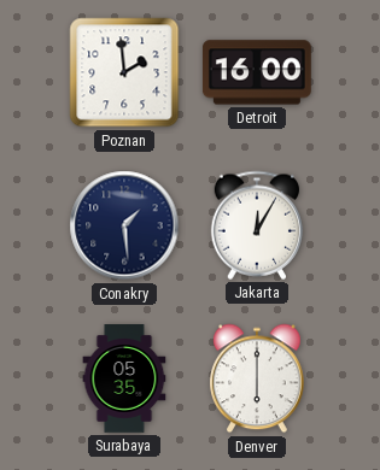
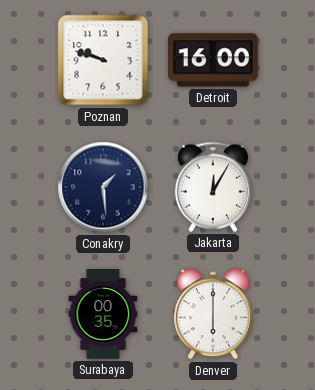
Poznan: 1:59 -> 9:48
Surabaya: 05:35 -> 00:35
